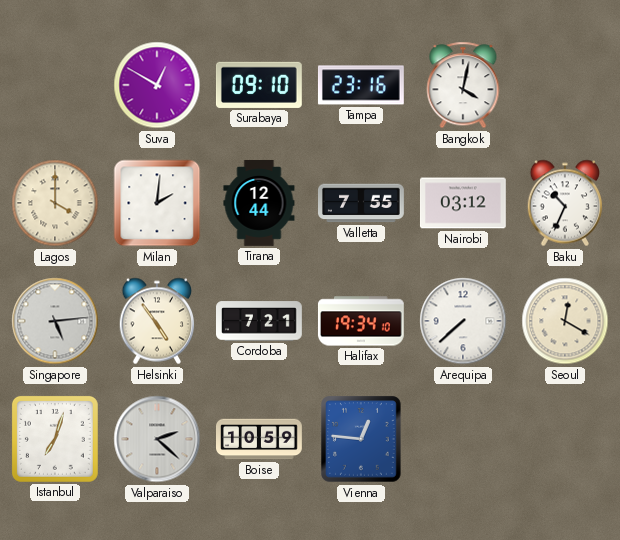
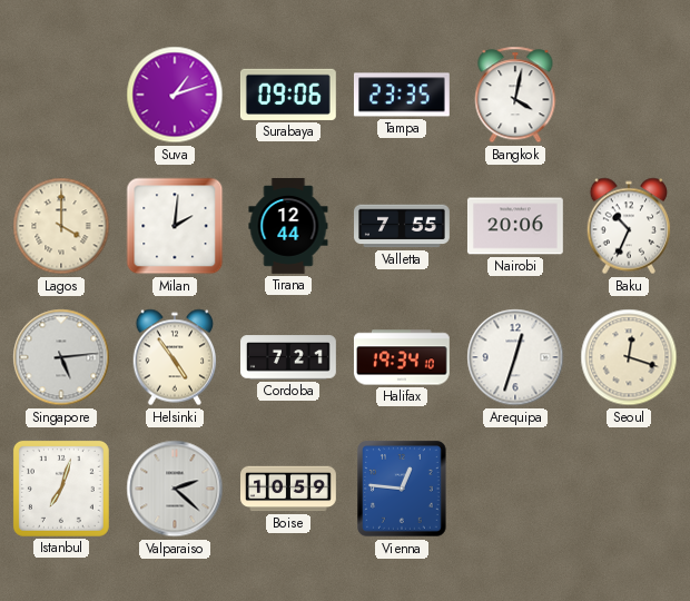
Suva: 12:50 -> 1:12
Surabaya: 09:10 -> 09:06
Tampa: 23:16 -> 23:35
Nairobi: 03:12 -> 20:06
Arequipa: 7:38 -> 12:33
Seoul: 12:20 -> 12:18
